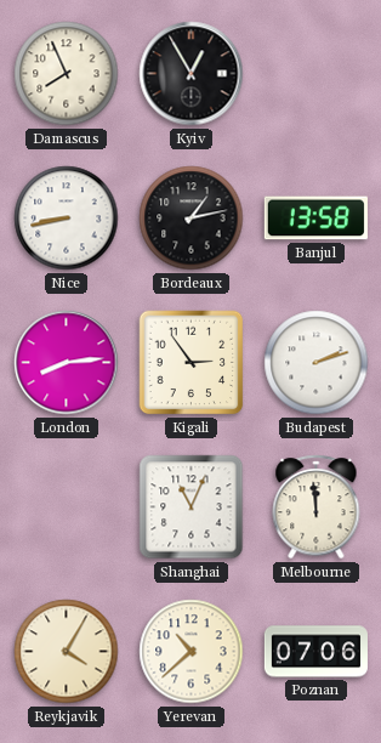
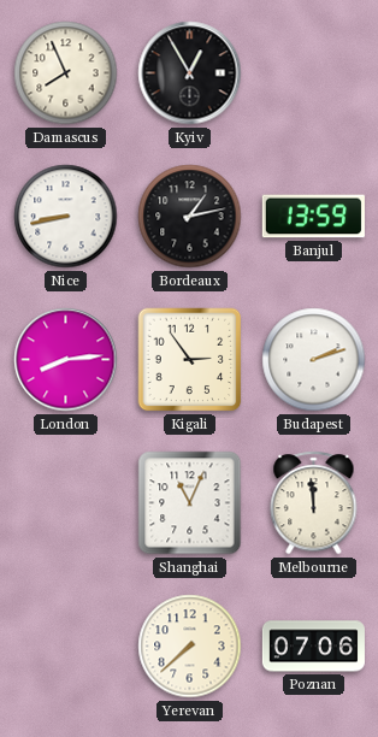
Banjul: 13:58 -> 13:59
Reykjavik: 4:05 -> none
Yerevan: 10:38 -> 7:38
